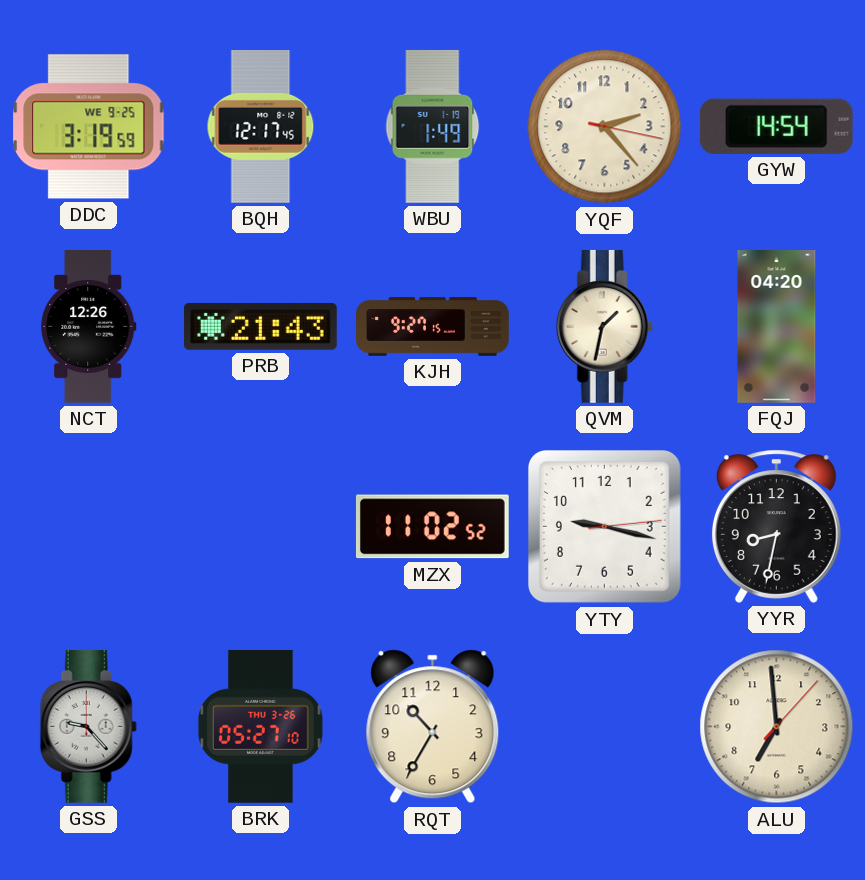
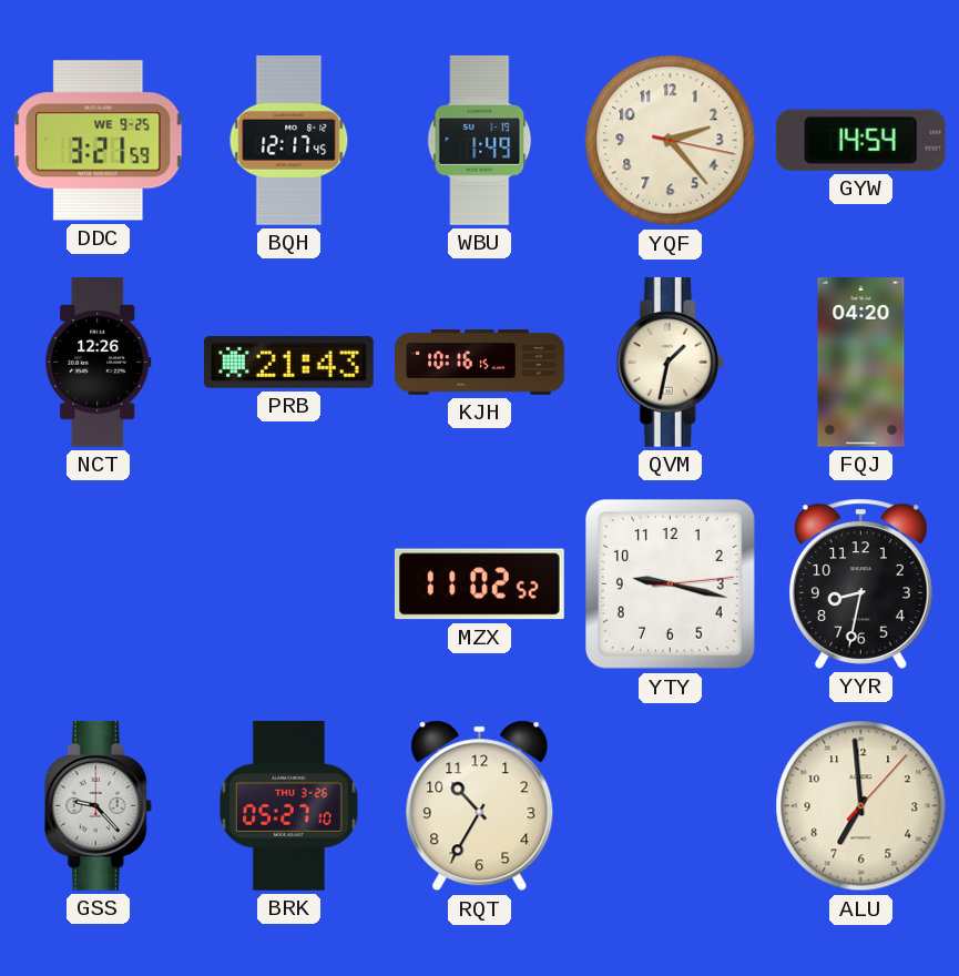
DDC: 3:19 -> 3:21
KJH: 9:27 -> 10:16
